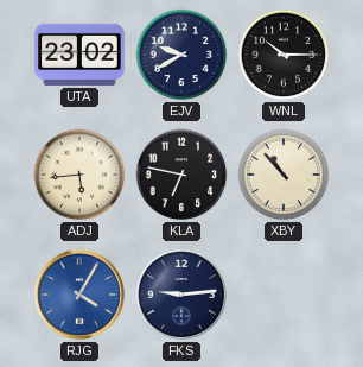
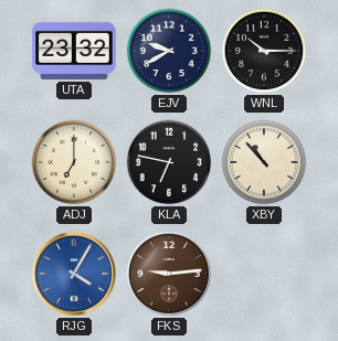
UTA: 23:02 -> 23:32
ADJ: 5:44 -> 7:00
FKS dial: navy -> brown
